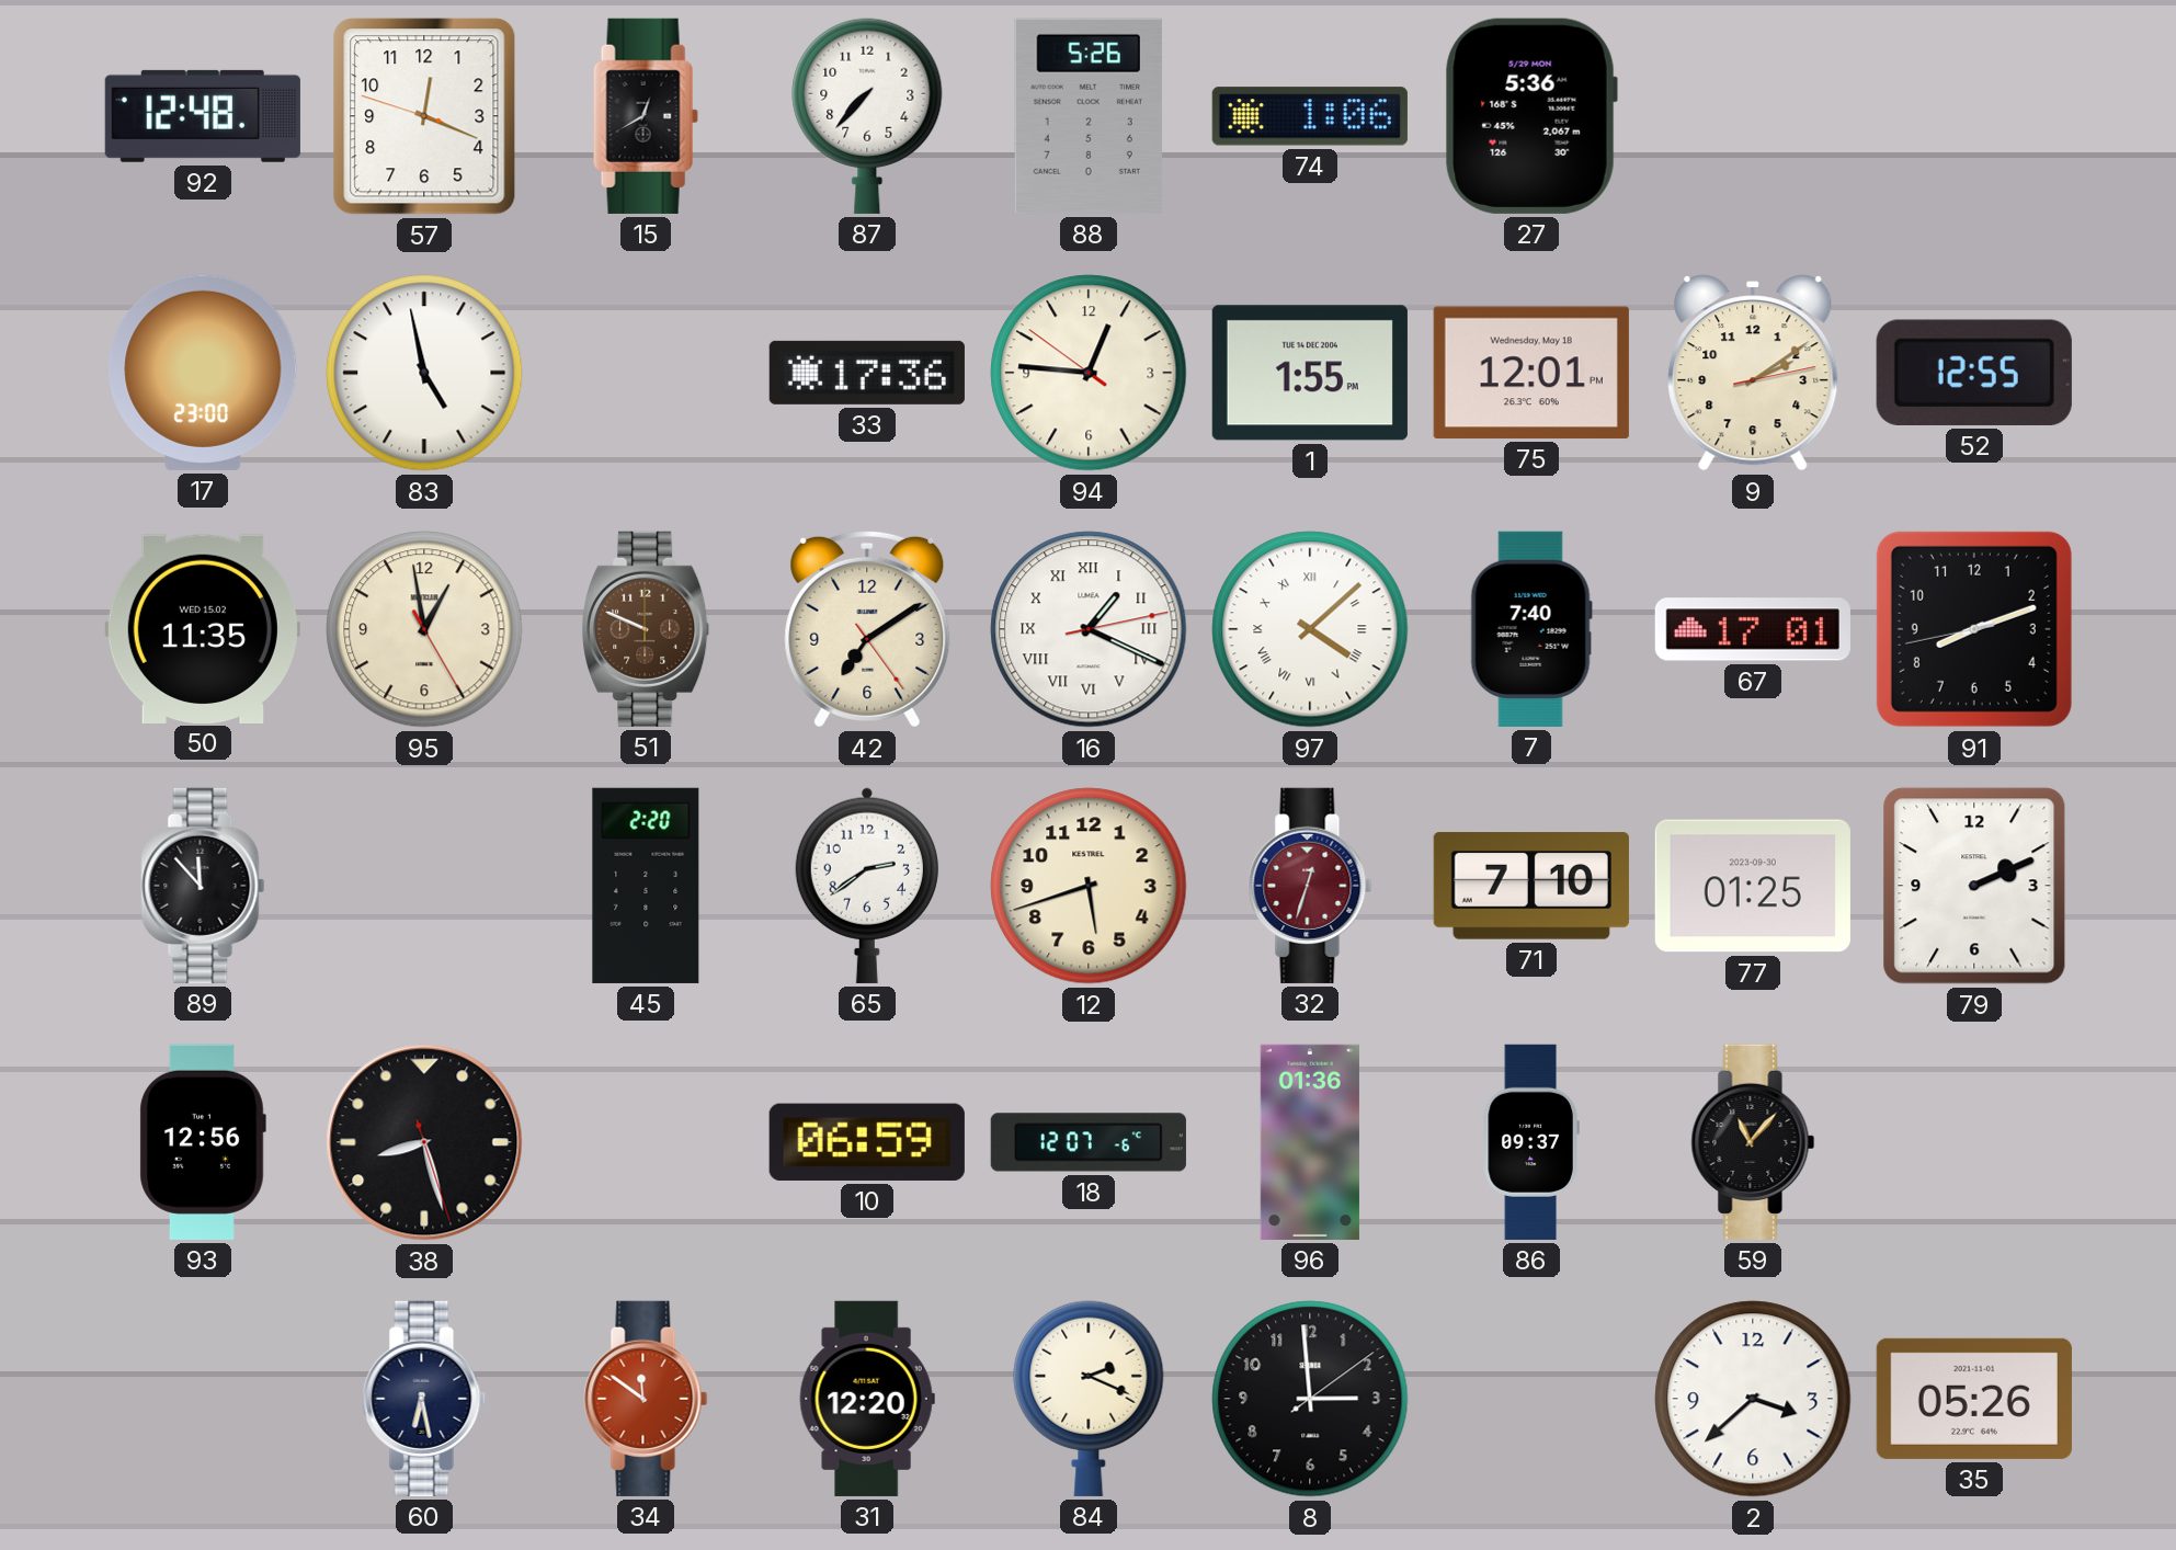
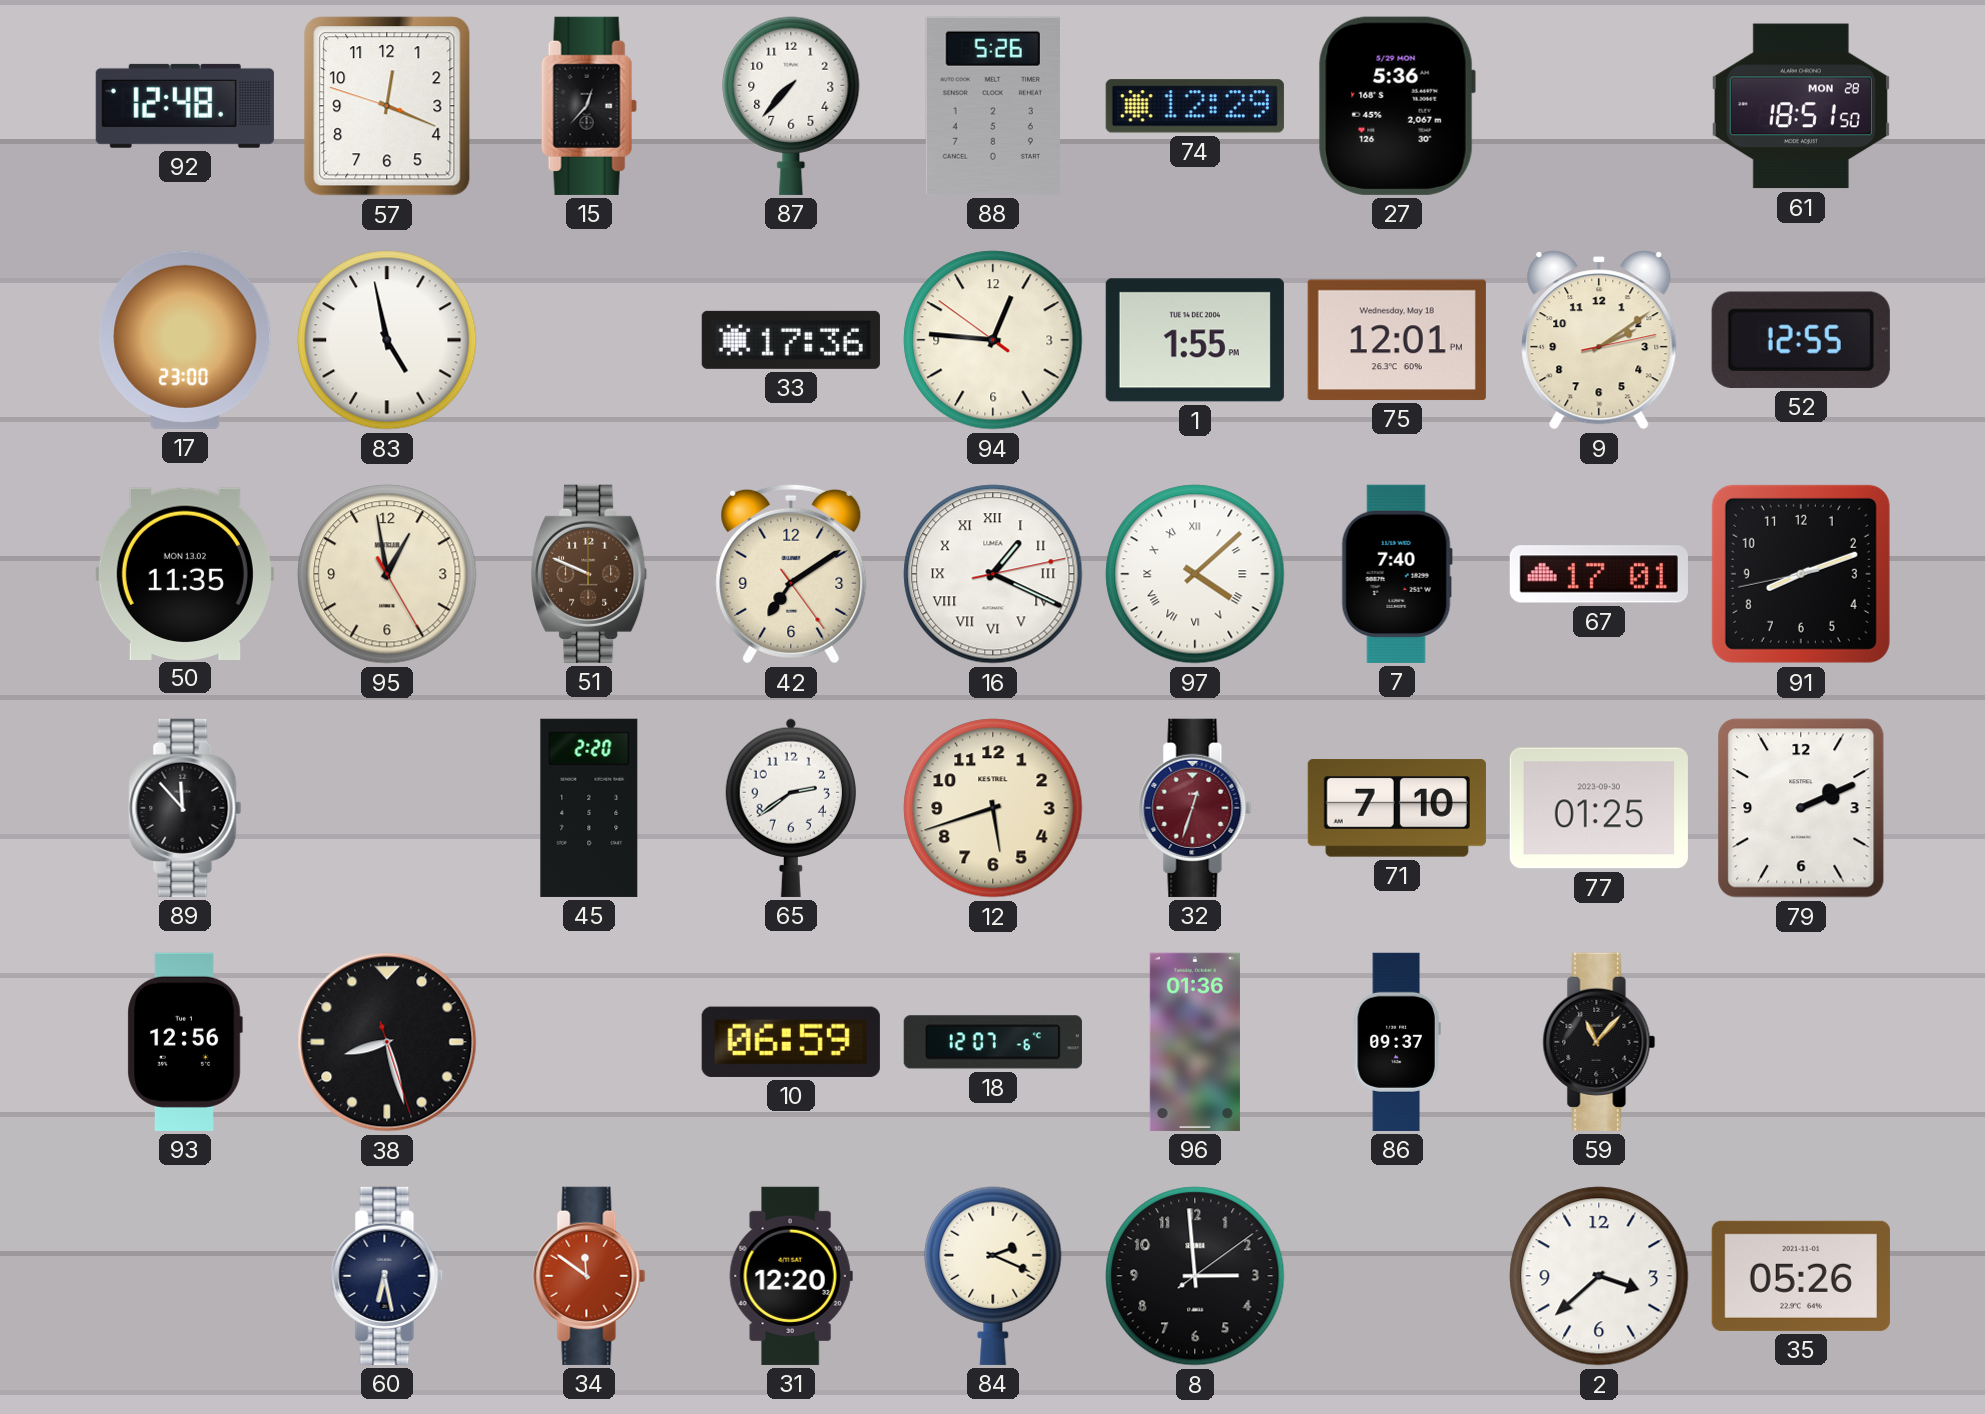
15: 12:40 -> 12:37
74: 1:06 -> 12:29
61: none -> 18:51
50 date: WED 15.02 -> MON 13.02
